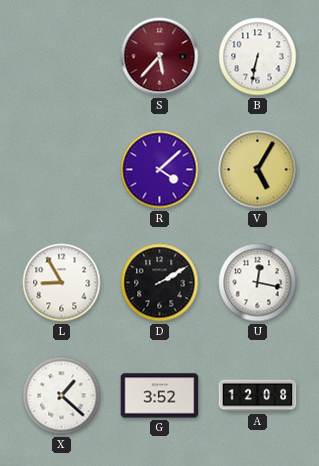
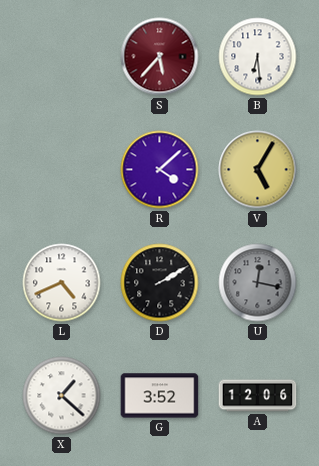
B: 6:32 -> 6:29
L: 8:55 -> 4:41
U dial: white -> grey
A: 12:08 -> 12:06
